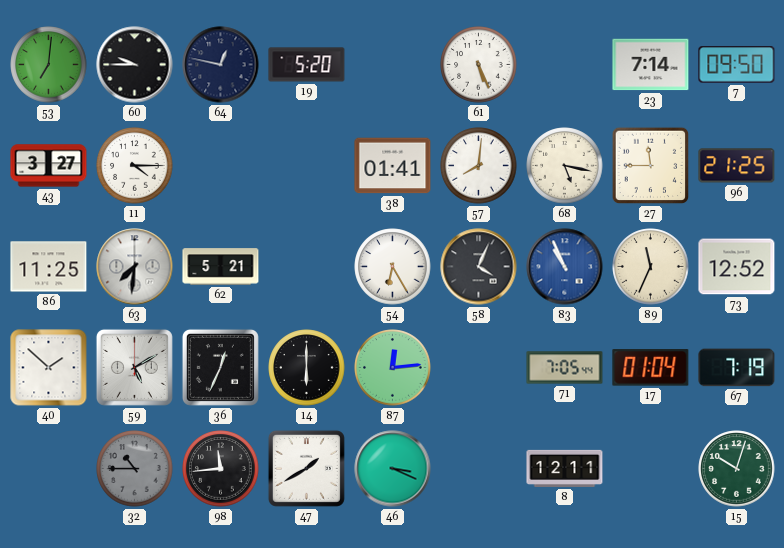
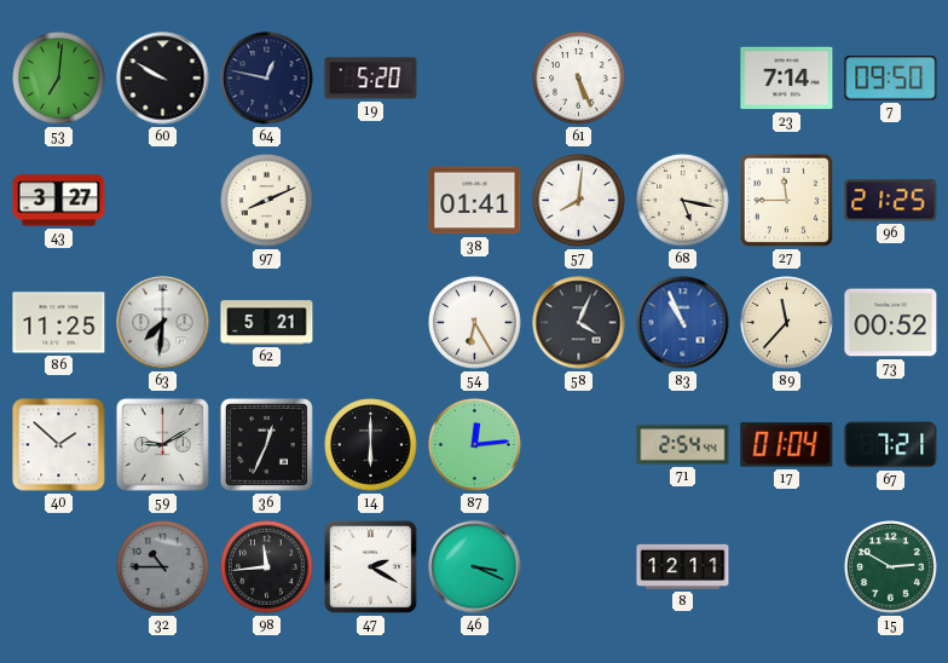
60: 9:45 -> 9:50
11: 4:15 -> none
97: none -> 8:11
89: 11:34 -> 11:37
73: 12:52 -> 00:52
59: 5:10 -> 9:10
71: 7:05 -> 2:54
67: 7:19 -> 7:21
47: 1:40 -> 2:20
15: 10:03 -> 2:50
